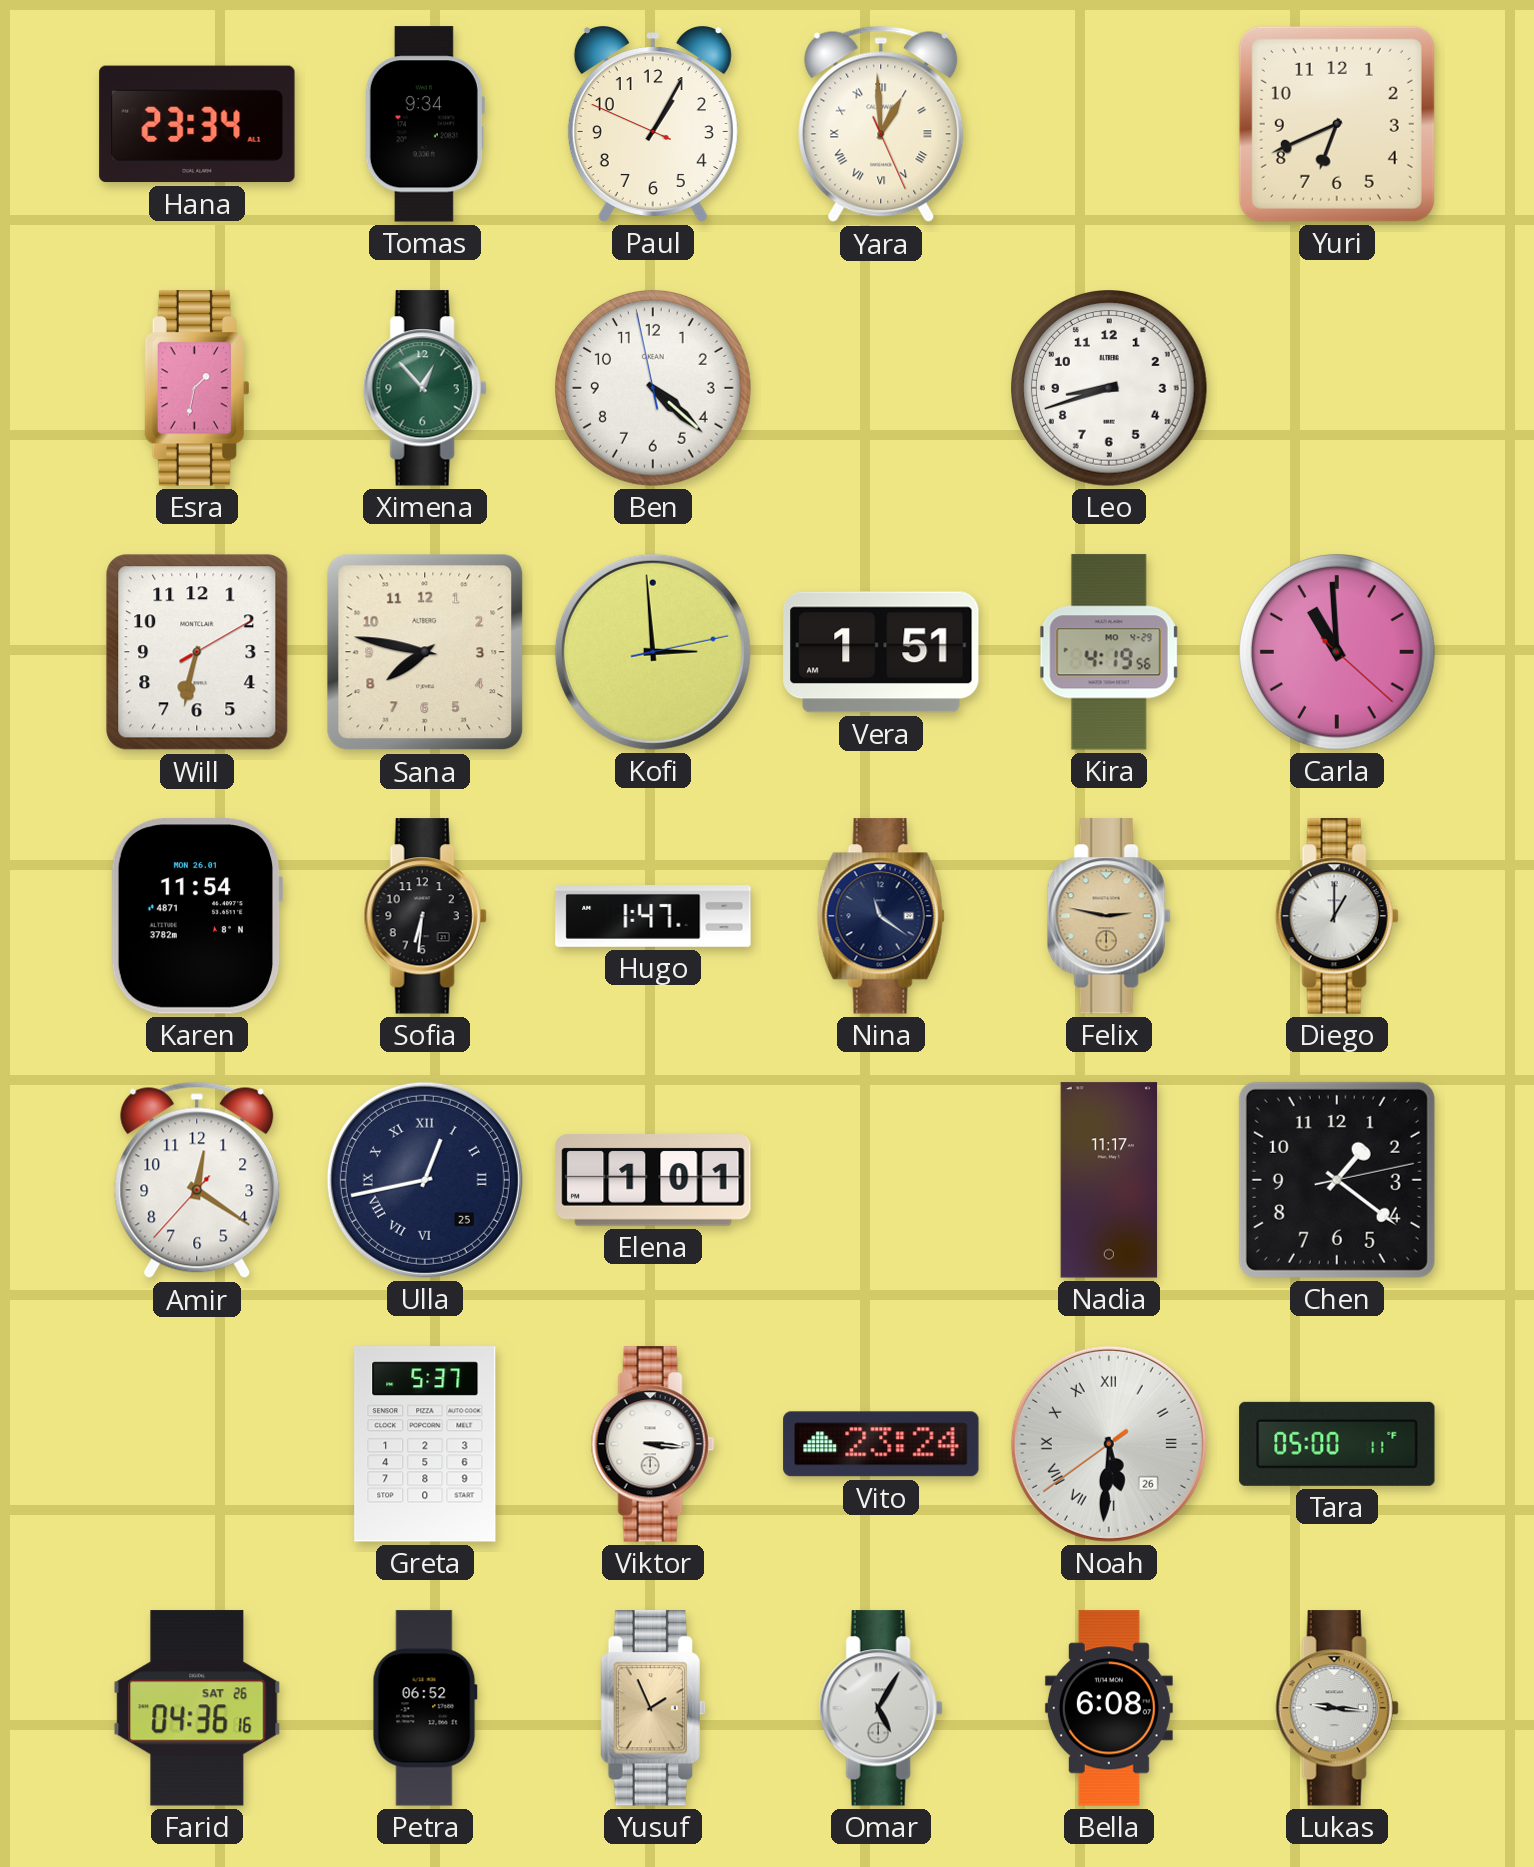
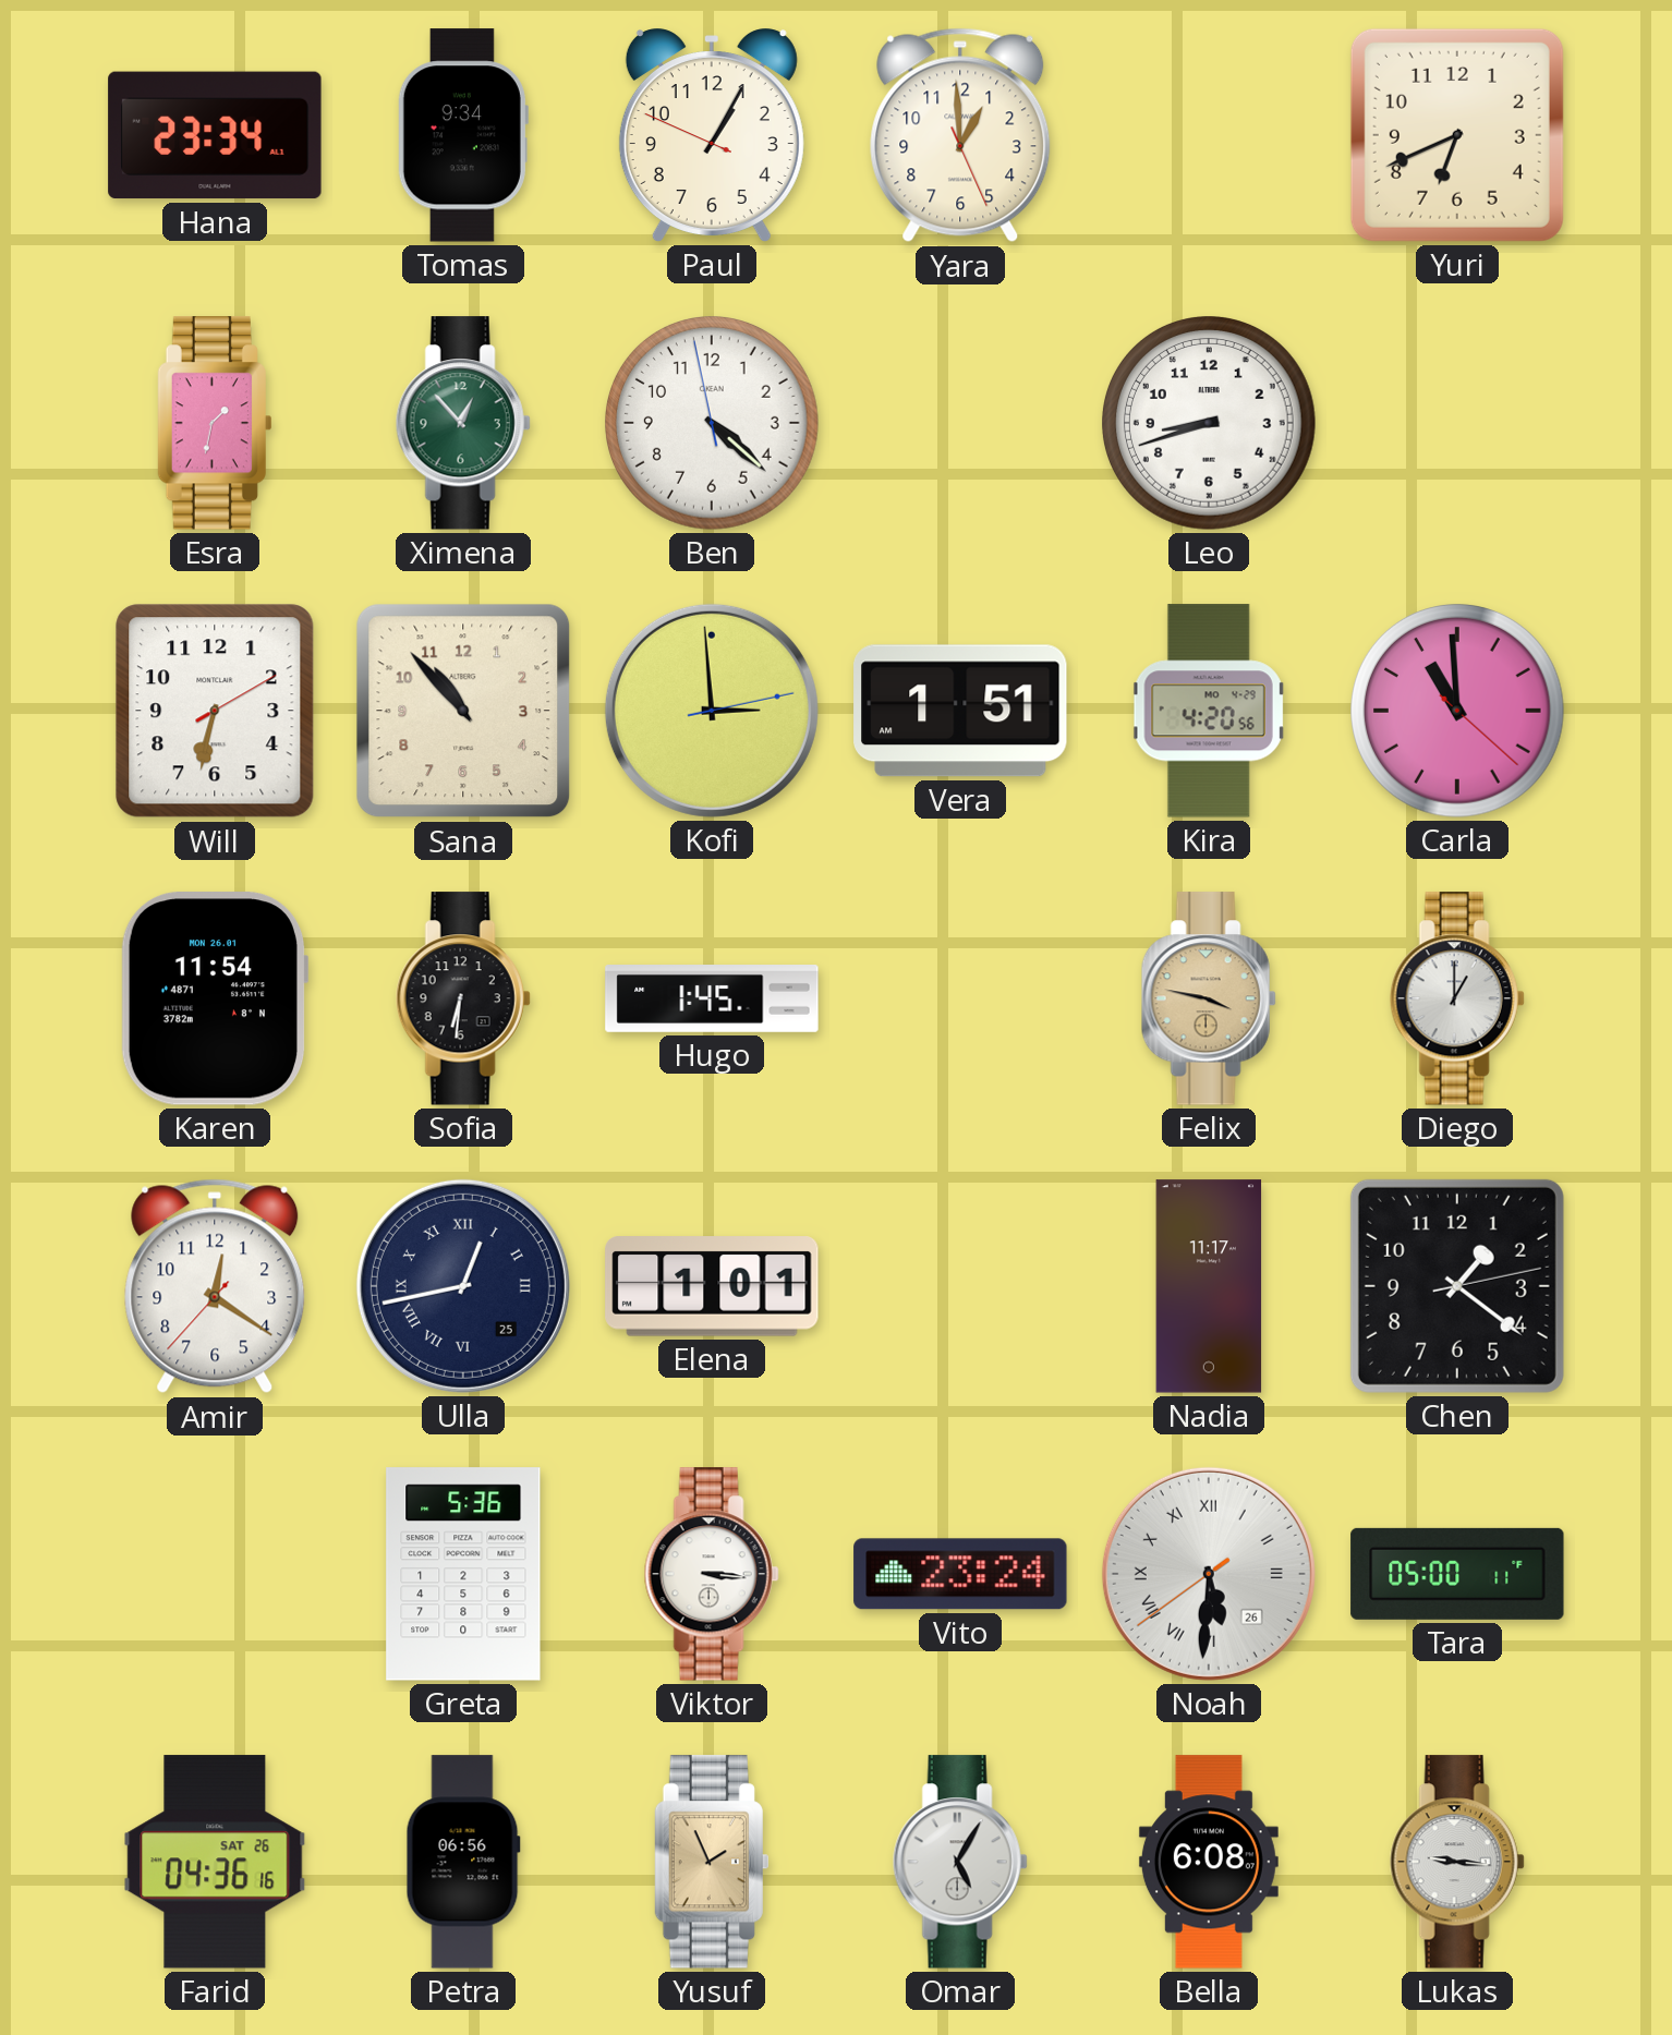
Yara numerals: Roman -> Arabic
Sana: 7:47 -> 10:53
Kira: 4:19 -> 4:20
Hugo: 1:47 -> 1:45
Nina: 11:21 -> none
Felix: 2:47 -> 3:47
Greta: 5:37 -> 5:36
Petra: 06:52 -> 06:56
